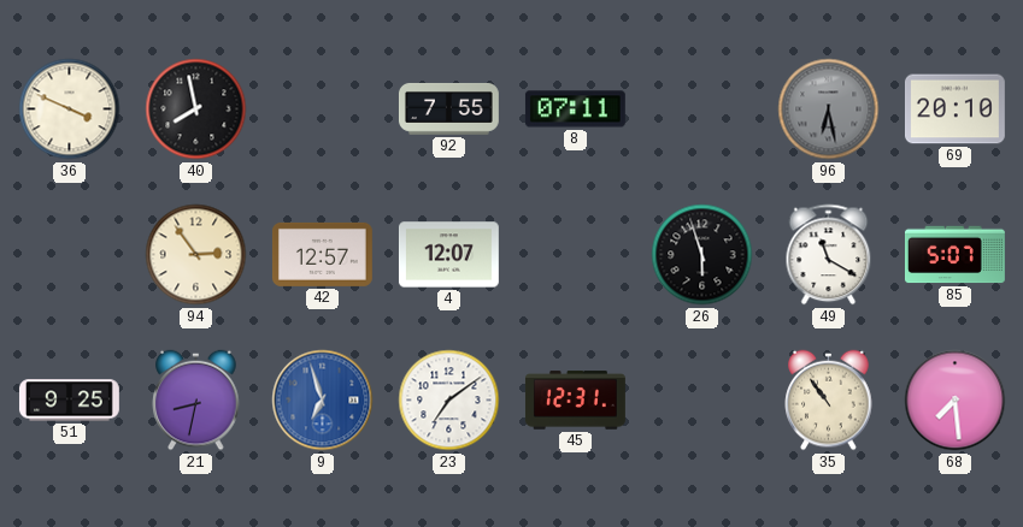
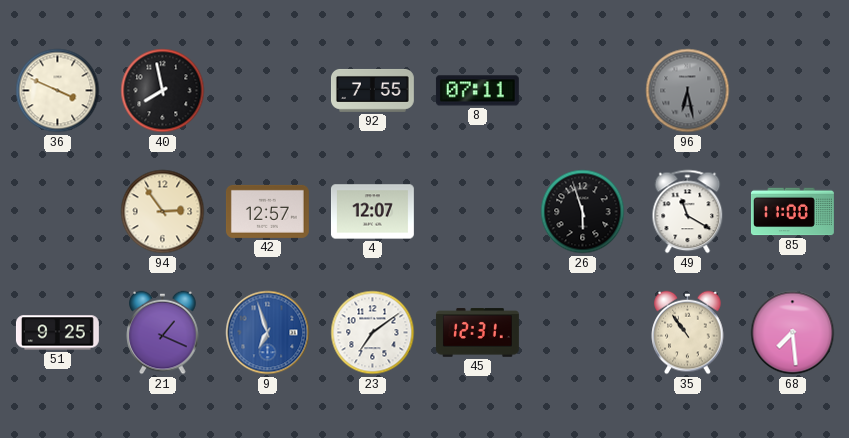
69: 20:10 -> none
85: 5:07 -> 11:00
21: 8:32 -> 1:19
